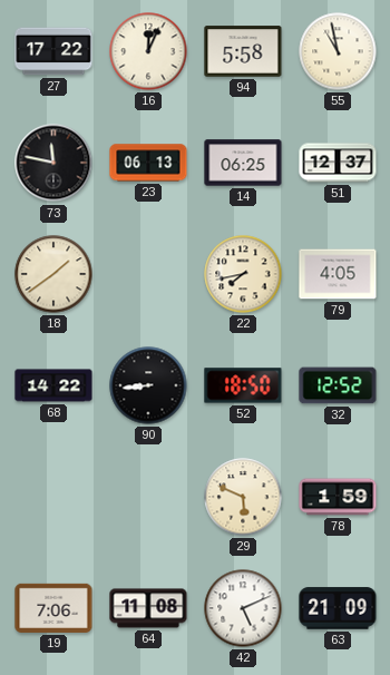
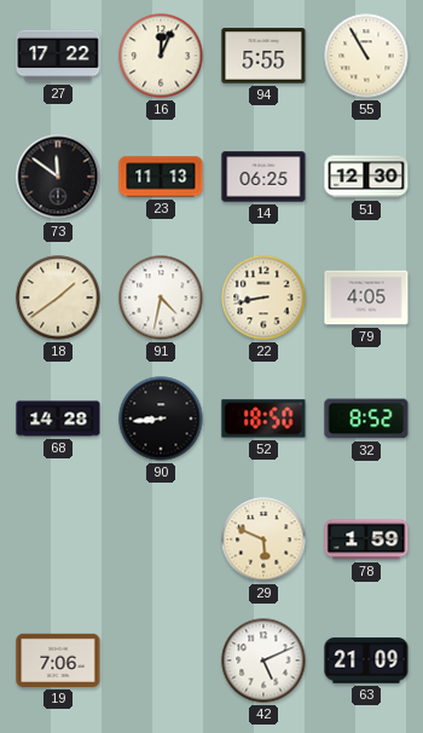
94: 5:58 -> 5:55
55: 10:58 -> 10:55
73: 11:47 -> 11:51
23: 06:13 -> 11:13
51: 12:37 -> 12:30
91: none -> 4:32
22: 7:43 -> 8:43
68: 14:22 -> 14:28
32: 12:52 -> 8:52
64: 11:08 -> none
